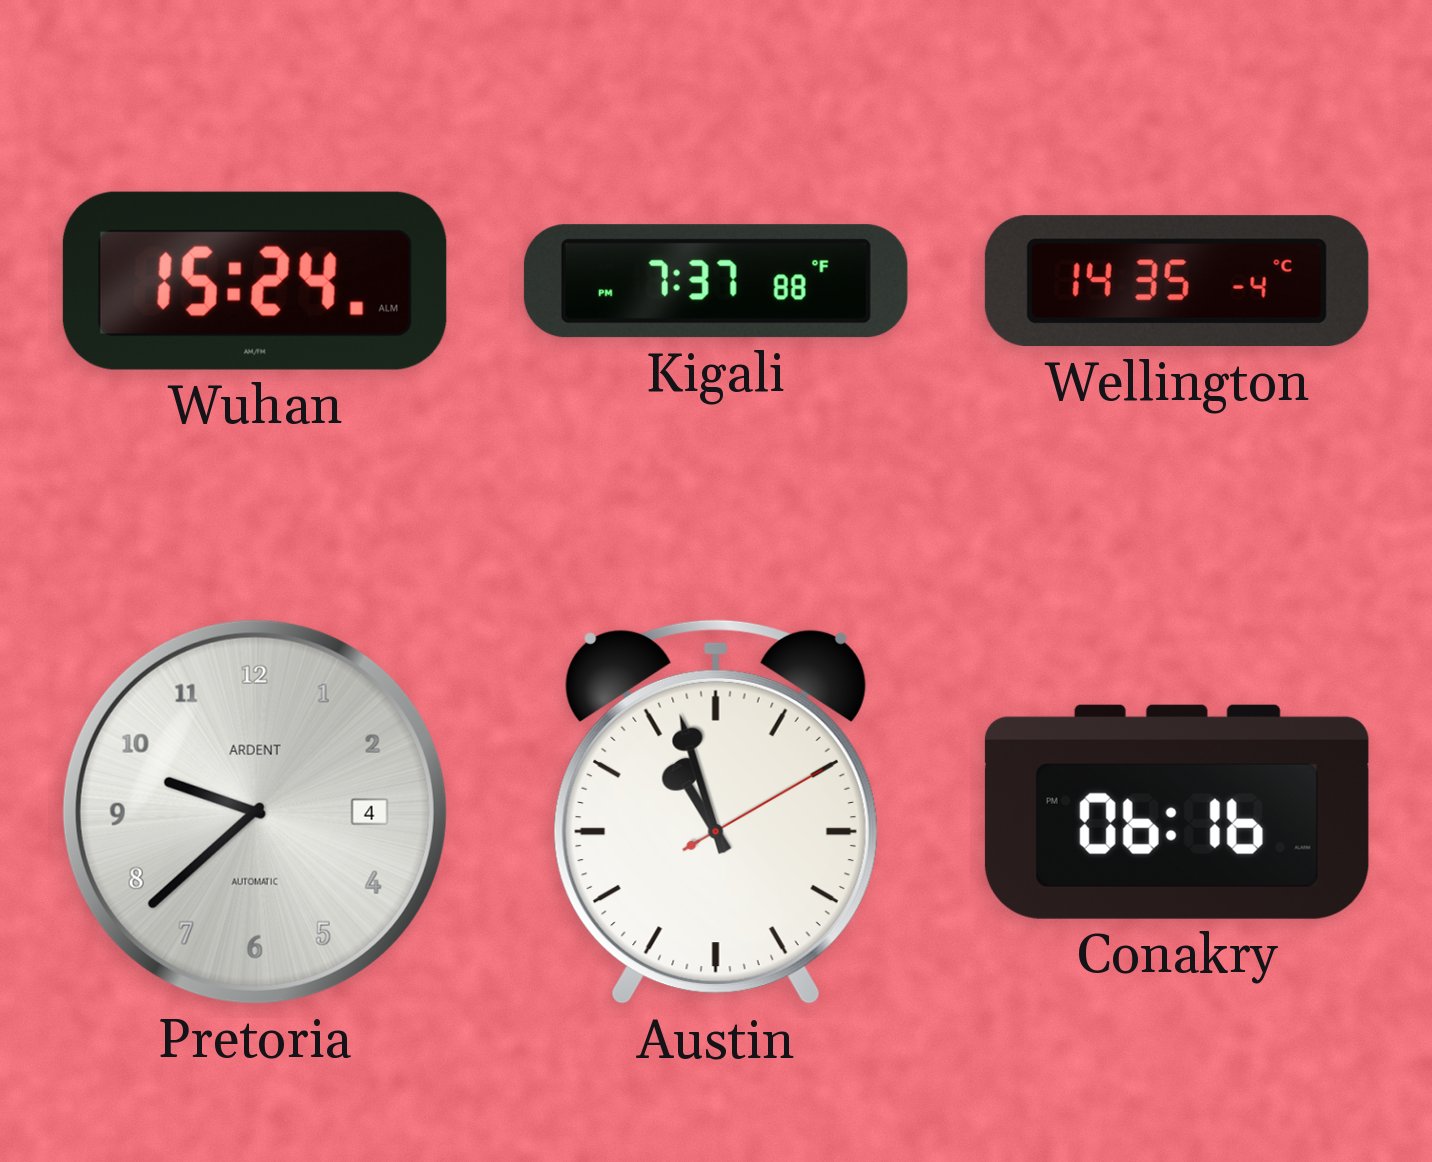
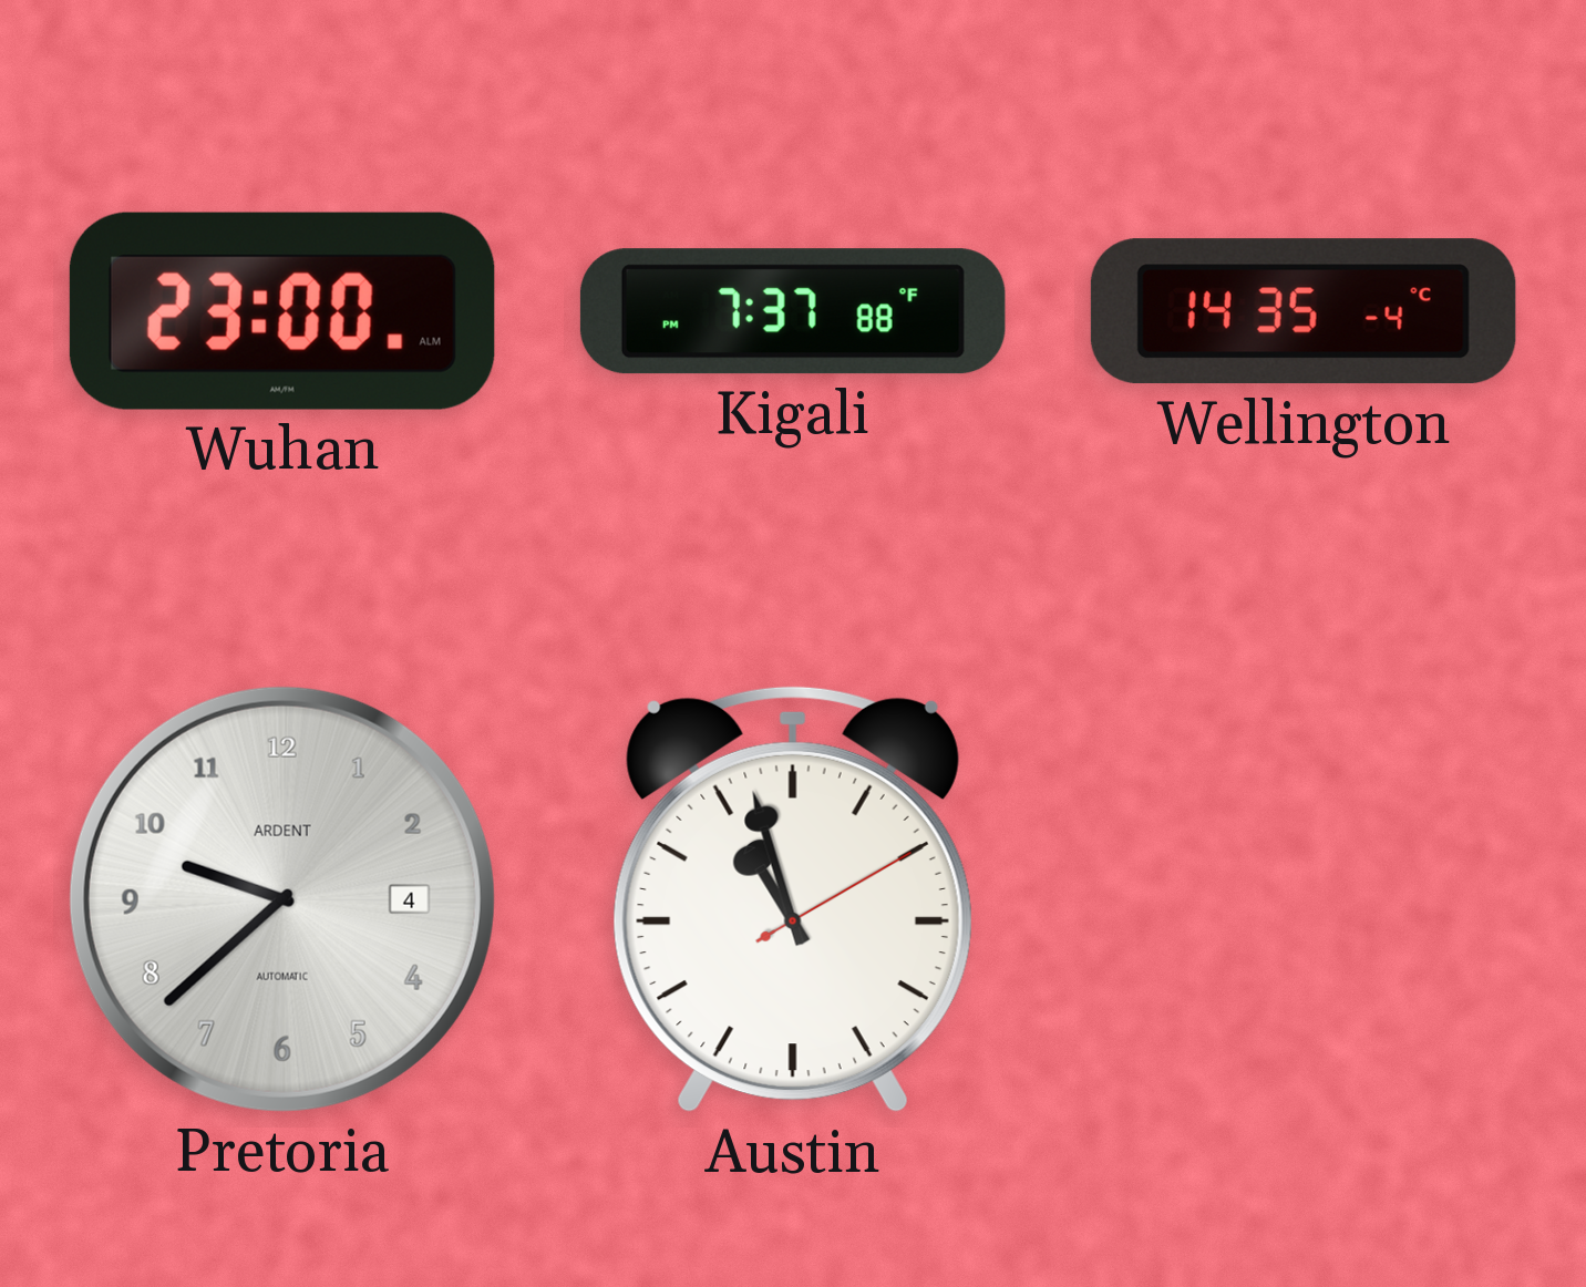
Wuhan: 15:24 -> 23:00
Conakry: 06:16 -> none
